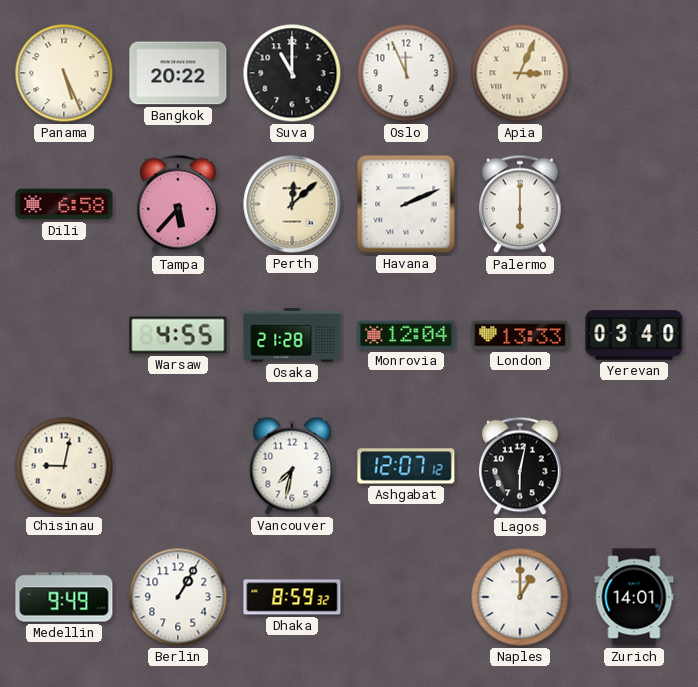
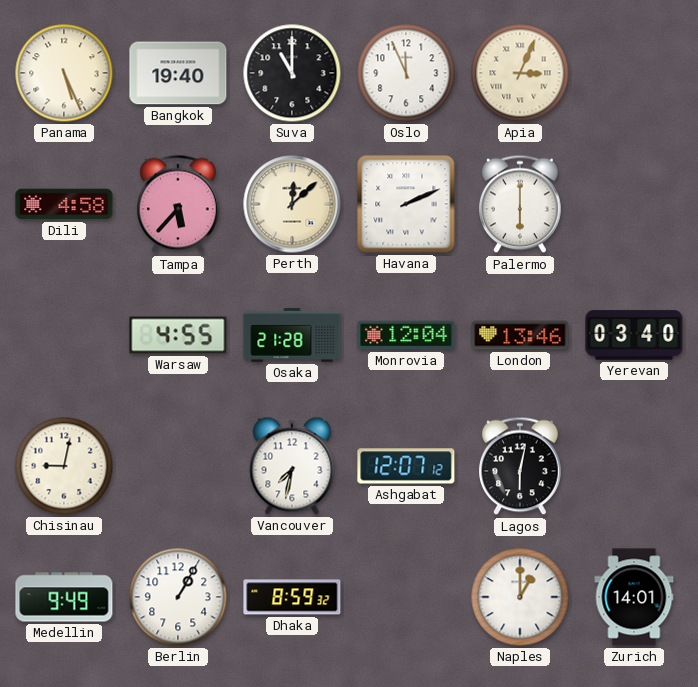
Bangkok: 20:22 -> 19:40
Dili: 6:58 -> 4:58
London: 13:33 -> 13:46
